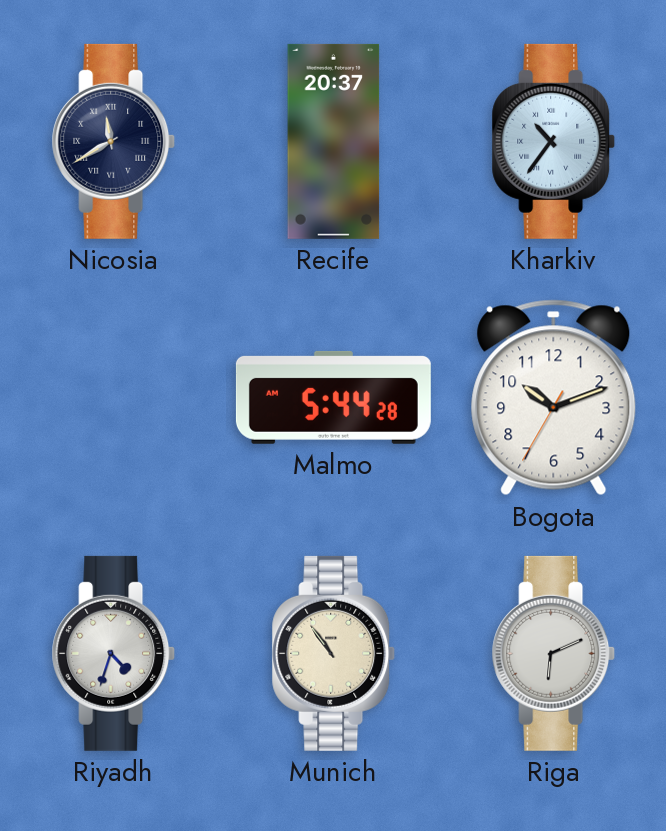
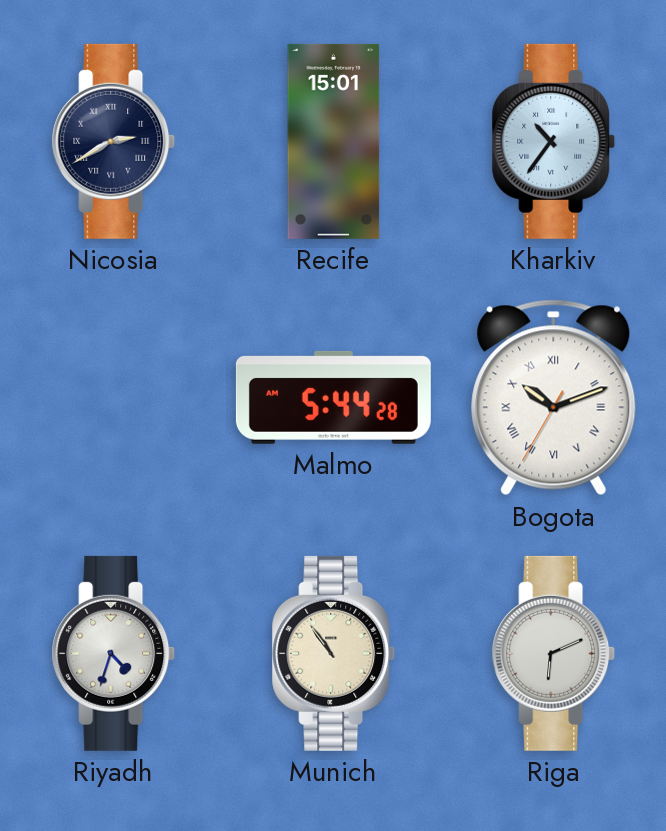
Nicosia: 11:40 -> 2:40
Recife: 20:37 -> 15:01
Bogota numerals: Arabic -> Roman
